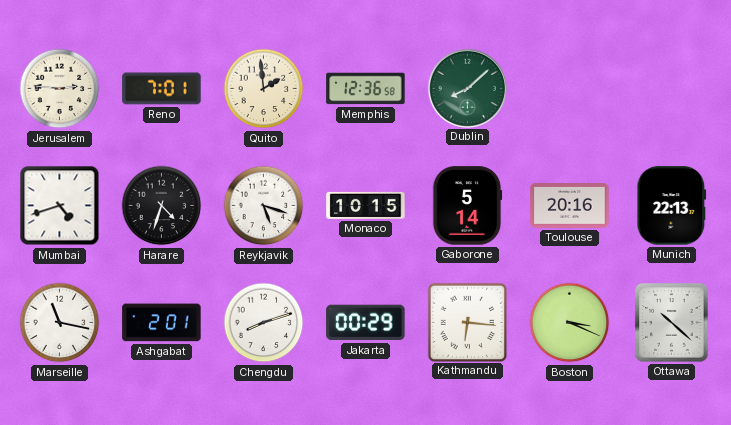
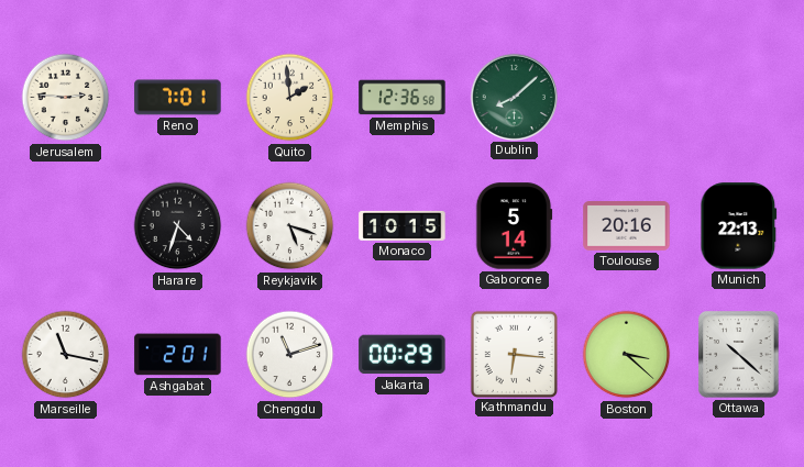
Mumbai: 4:42 -> none
Chengdu: 8:12 -> 11:12
Boston: 3:19 -> 3:22
